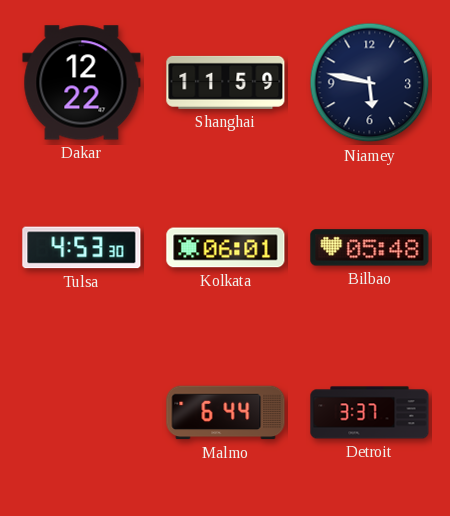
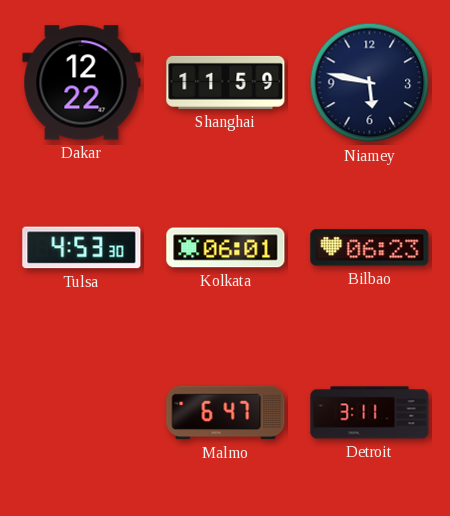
Bilbao: 05:48 -> 06:23
Malmo: 6:44 -> 6:47
Detroit: 3:37 -> 3:11
